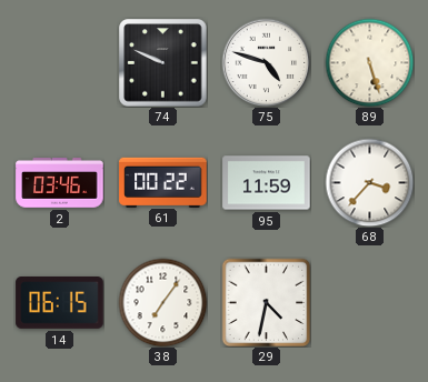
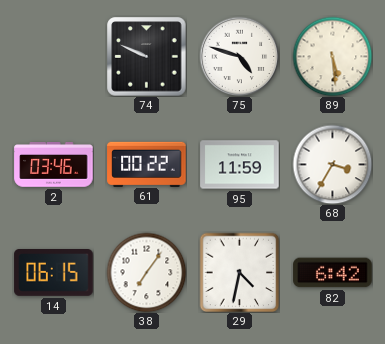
89: 5:27 -> 5:29
68: 3:37 -> 3:35
82: none -> 6:42
